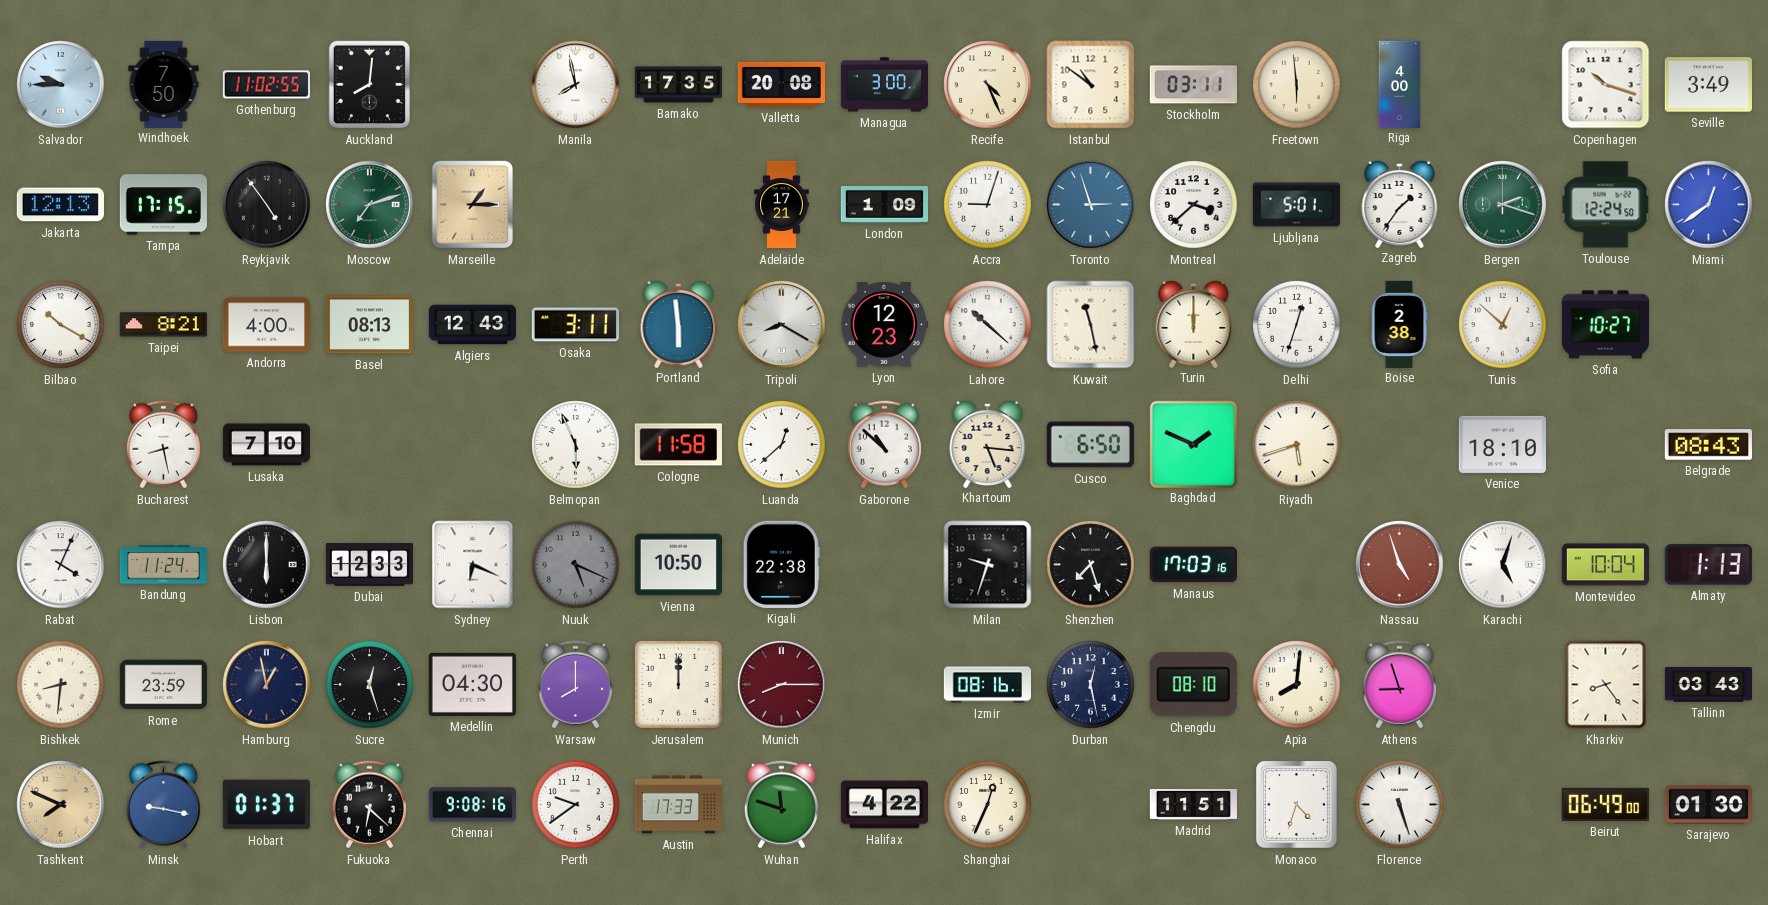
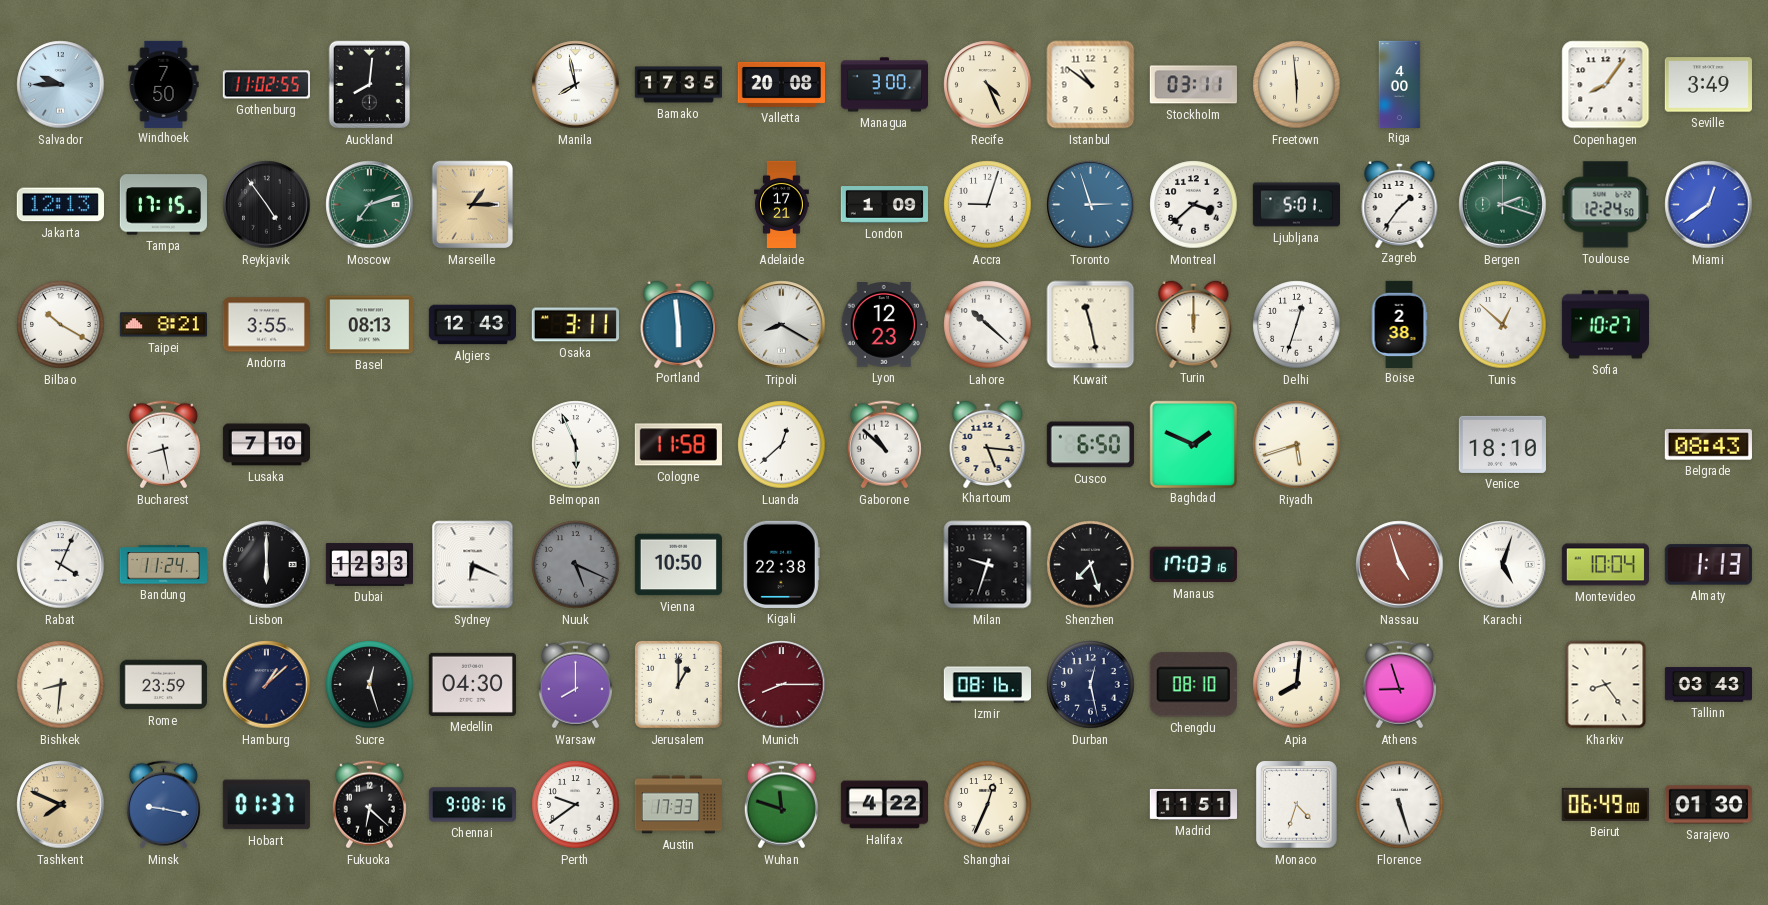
Copenhagen: 10:18 -> 8:06
Andorra: 4:00 -> 3:55
Hamburg: 12:58 -> 1:08
Jerusalem: 12:00 -> 1:00
